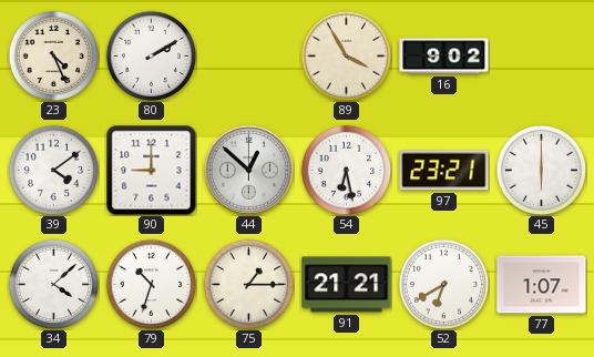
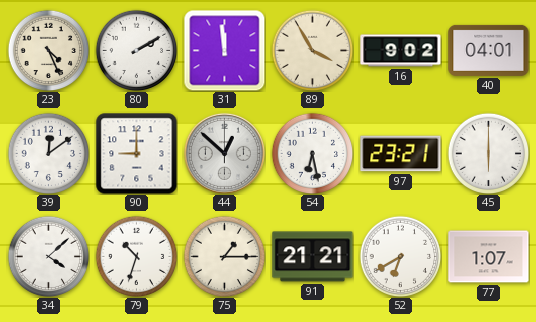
31: none -> 11:59
40: none -> 04:01
39: 4:09 -> 12:09
